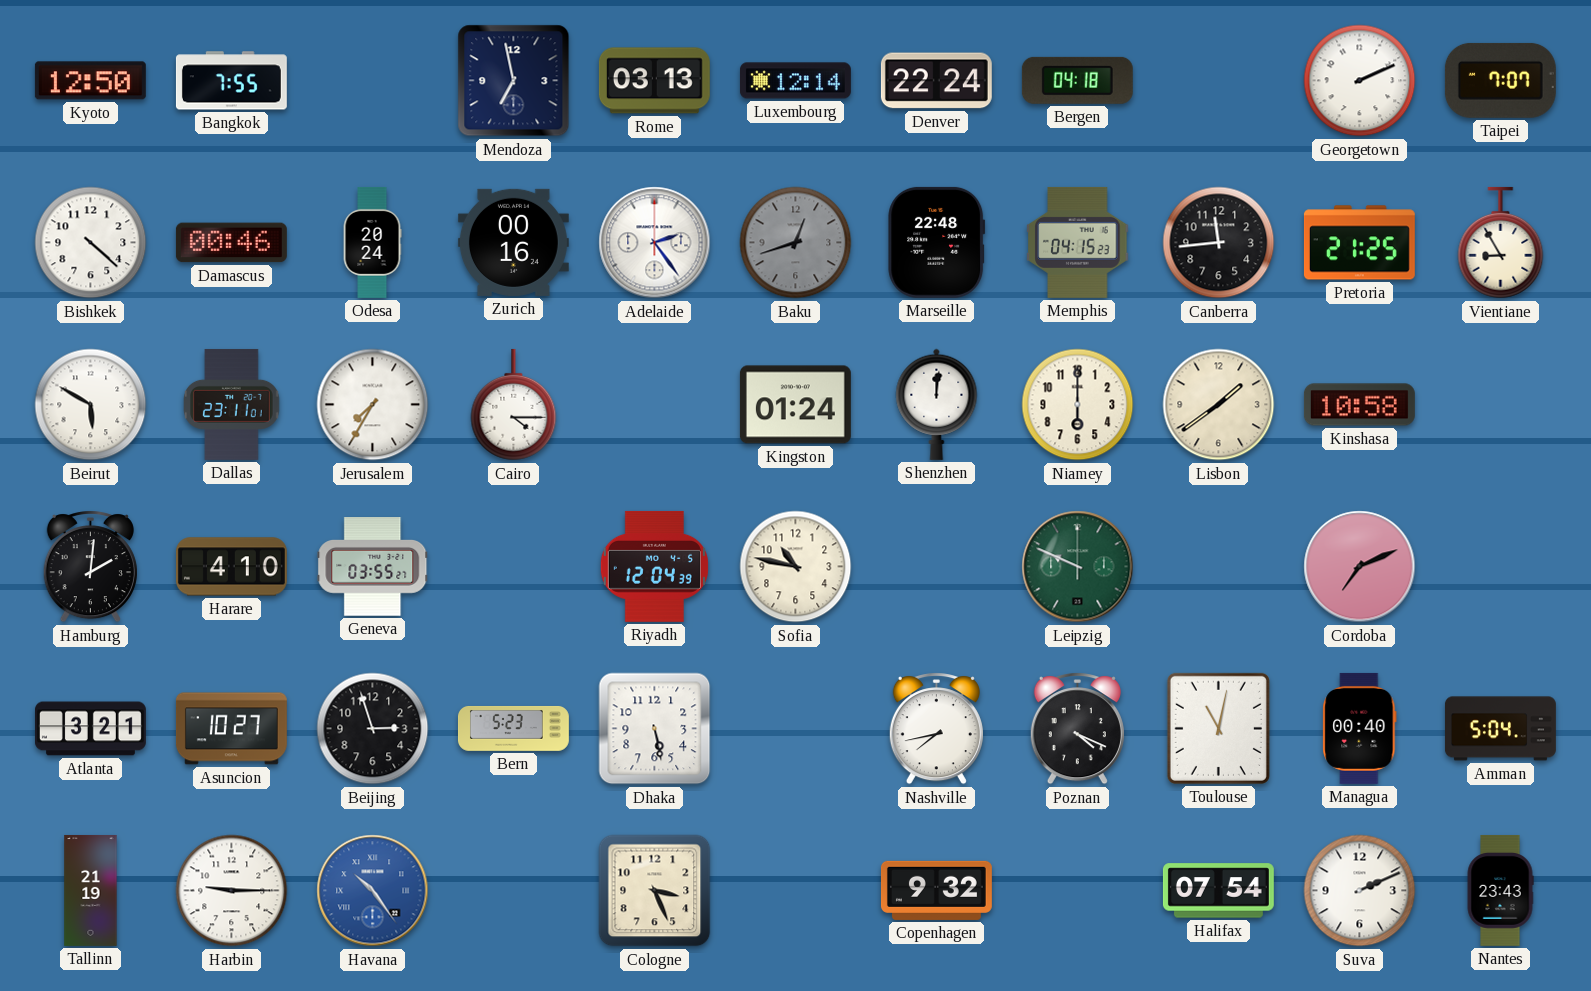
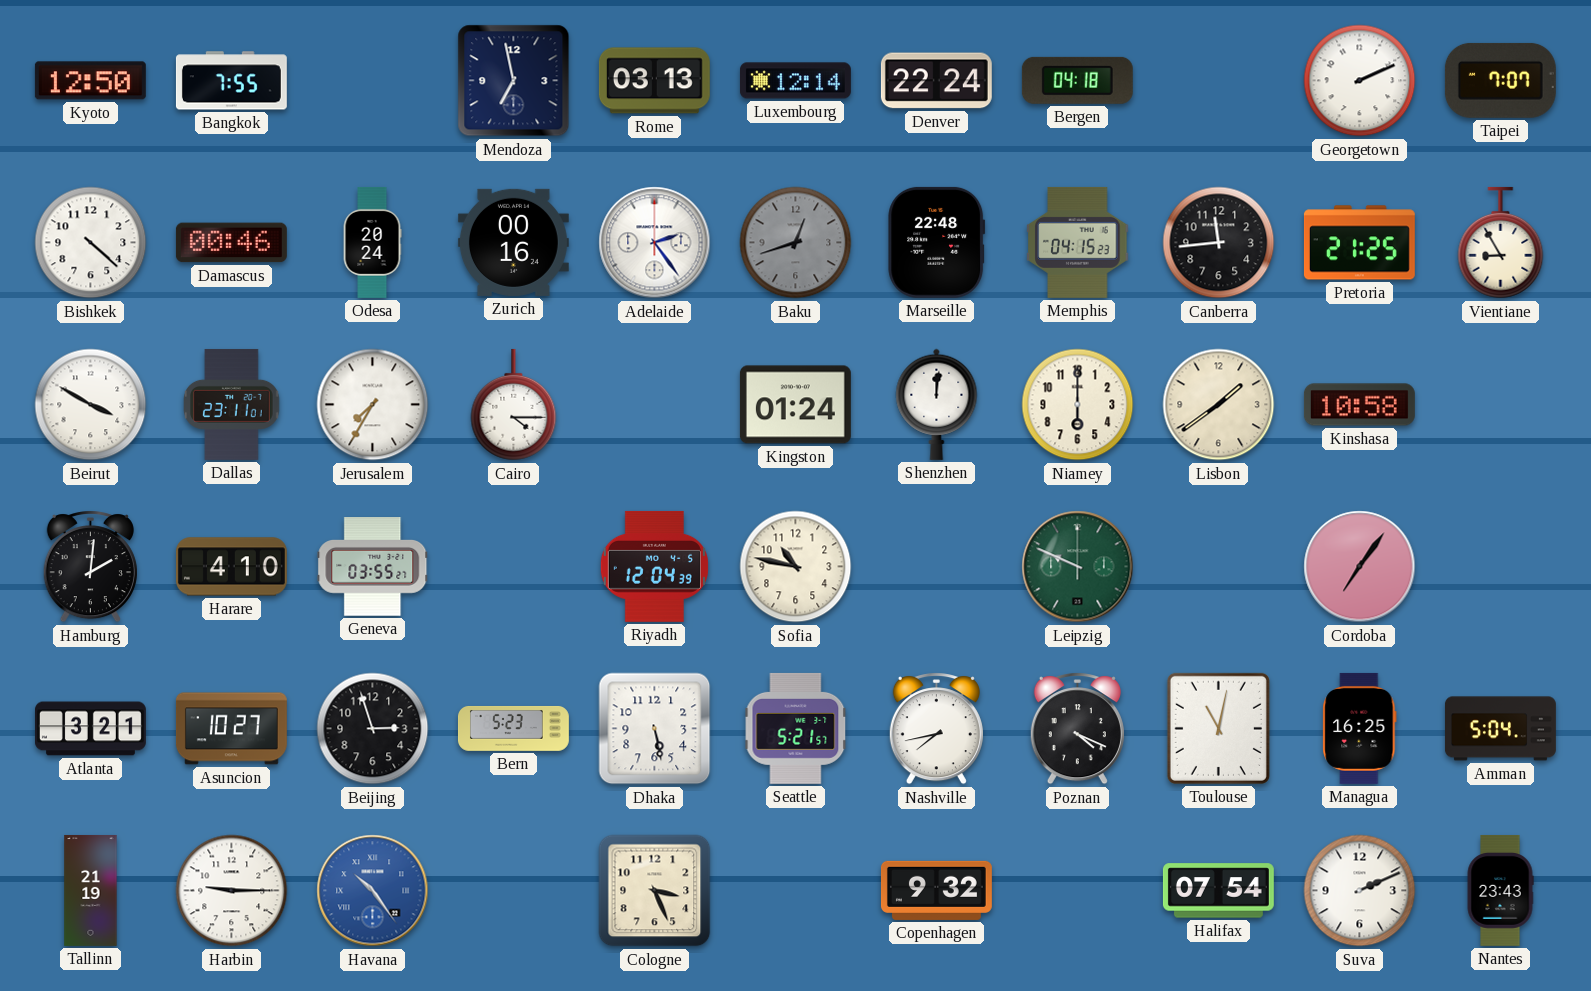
Beirut: 5:50 -> 3:50
Cordoba: 7:11 -> 7:06
Seattle: none -> 5:21
Managua: 00:40 -> 16:25
